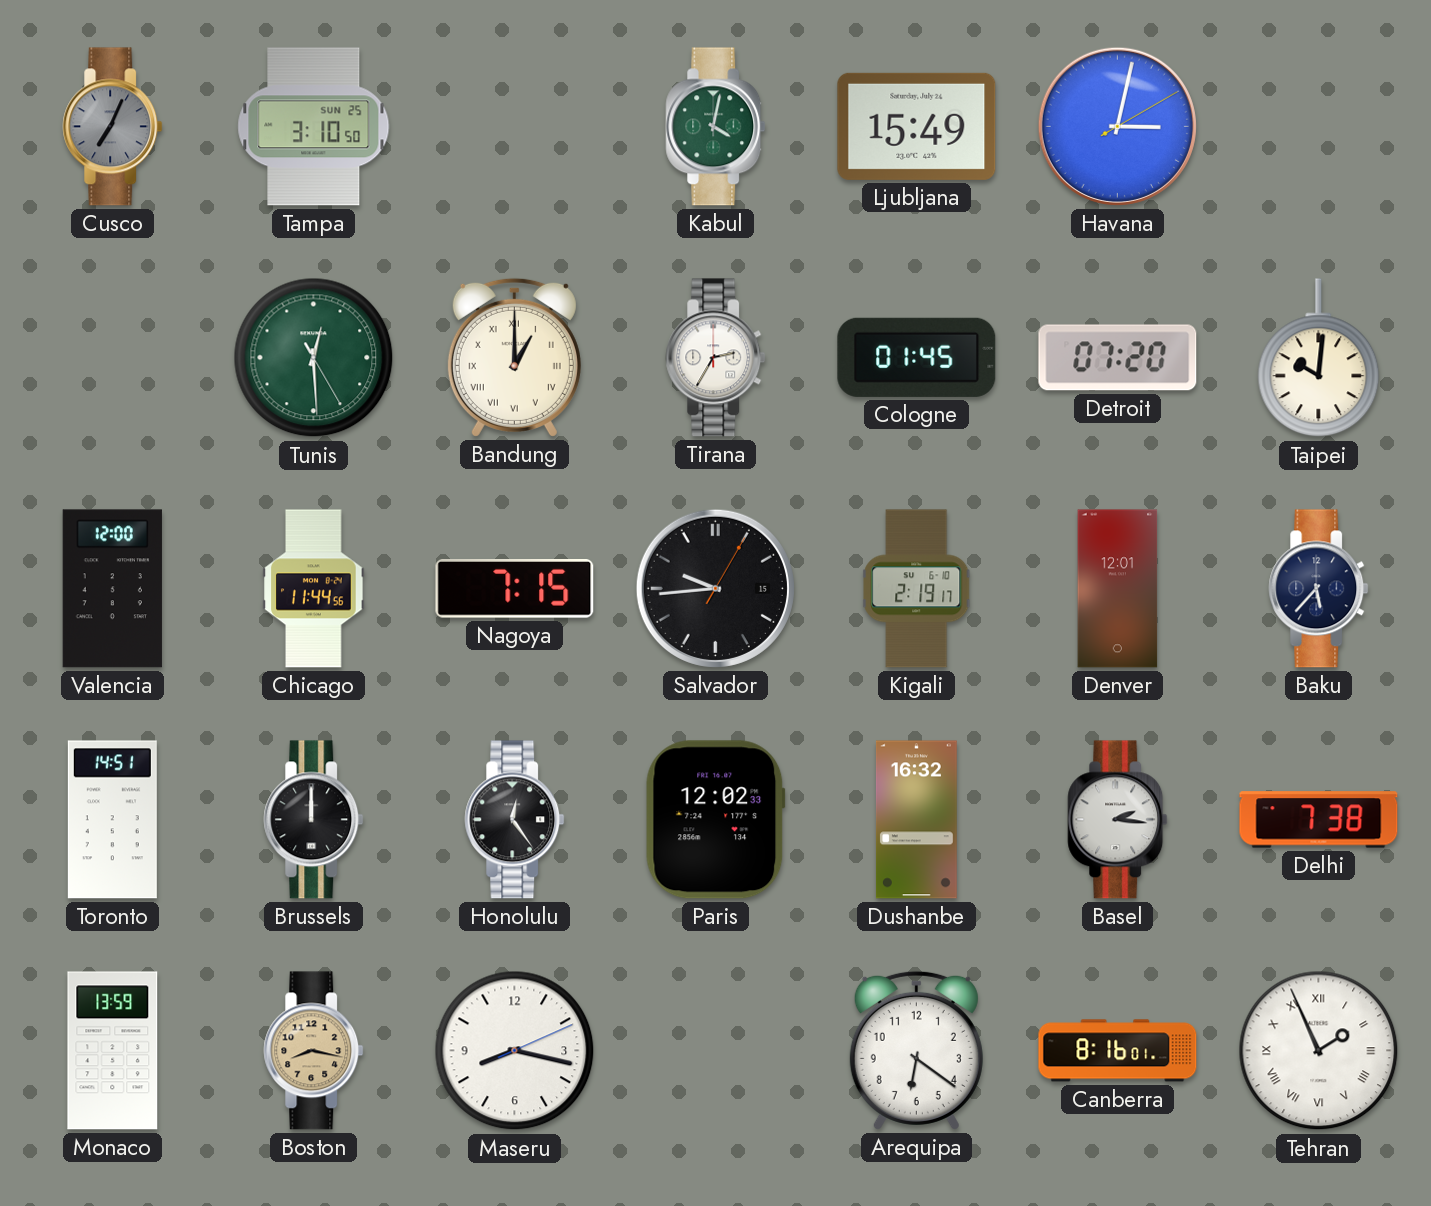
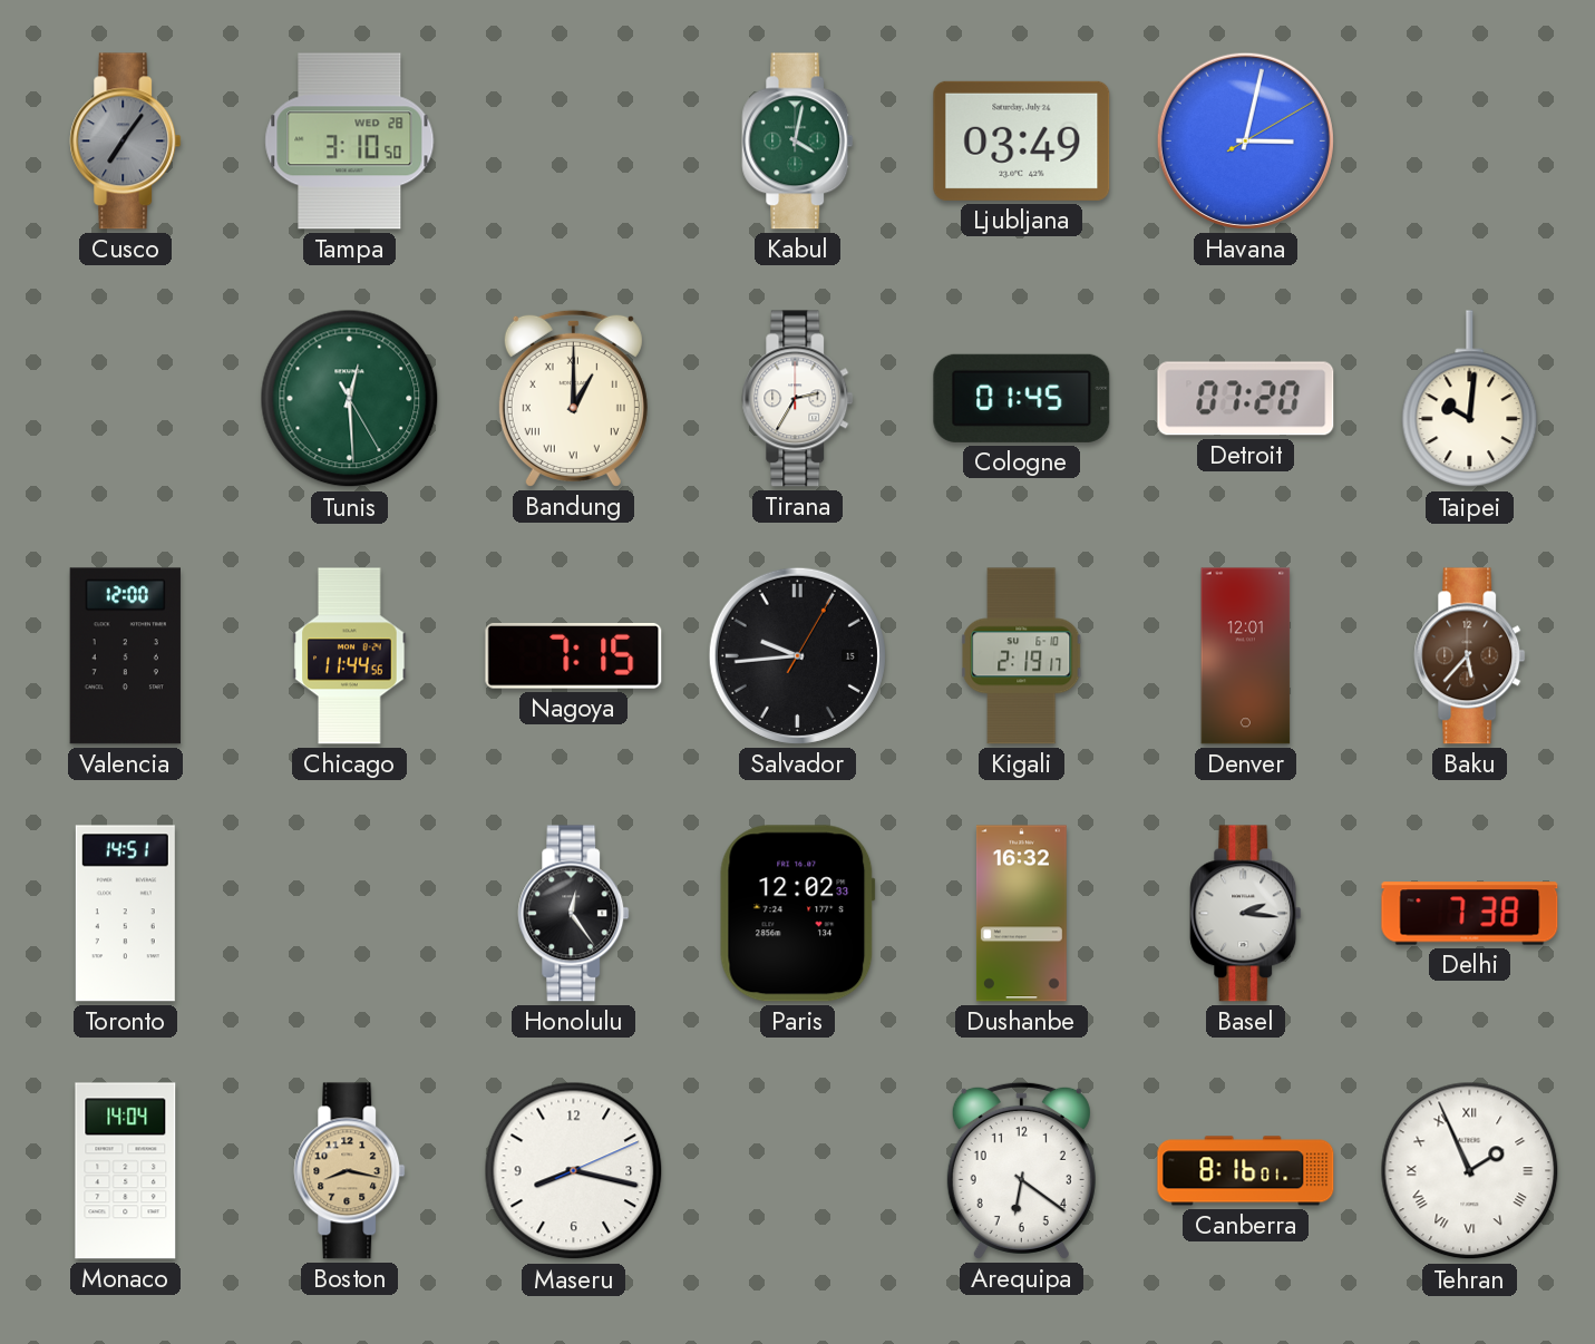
Cusco: 7:04 -> 7:06
Tampa date: SUN 25 -> WED 28
Ljubljana: 15:49 -> 03:49
Baku dial: navy -> brown
Brussels: 12:00 -> none
Monaco: 13:59 -> 14:04
